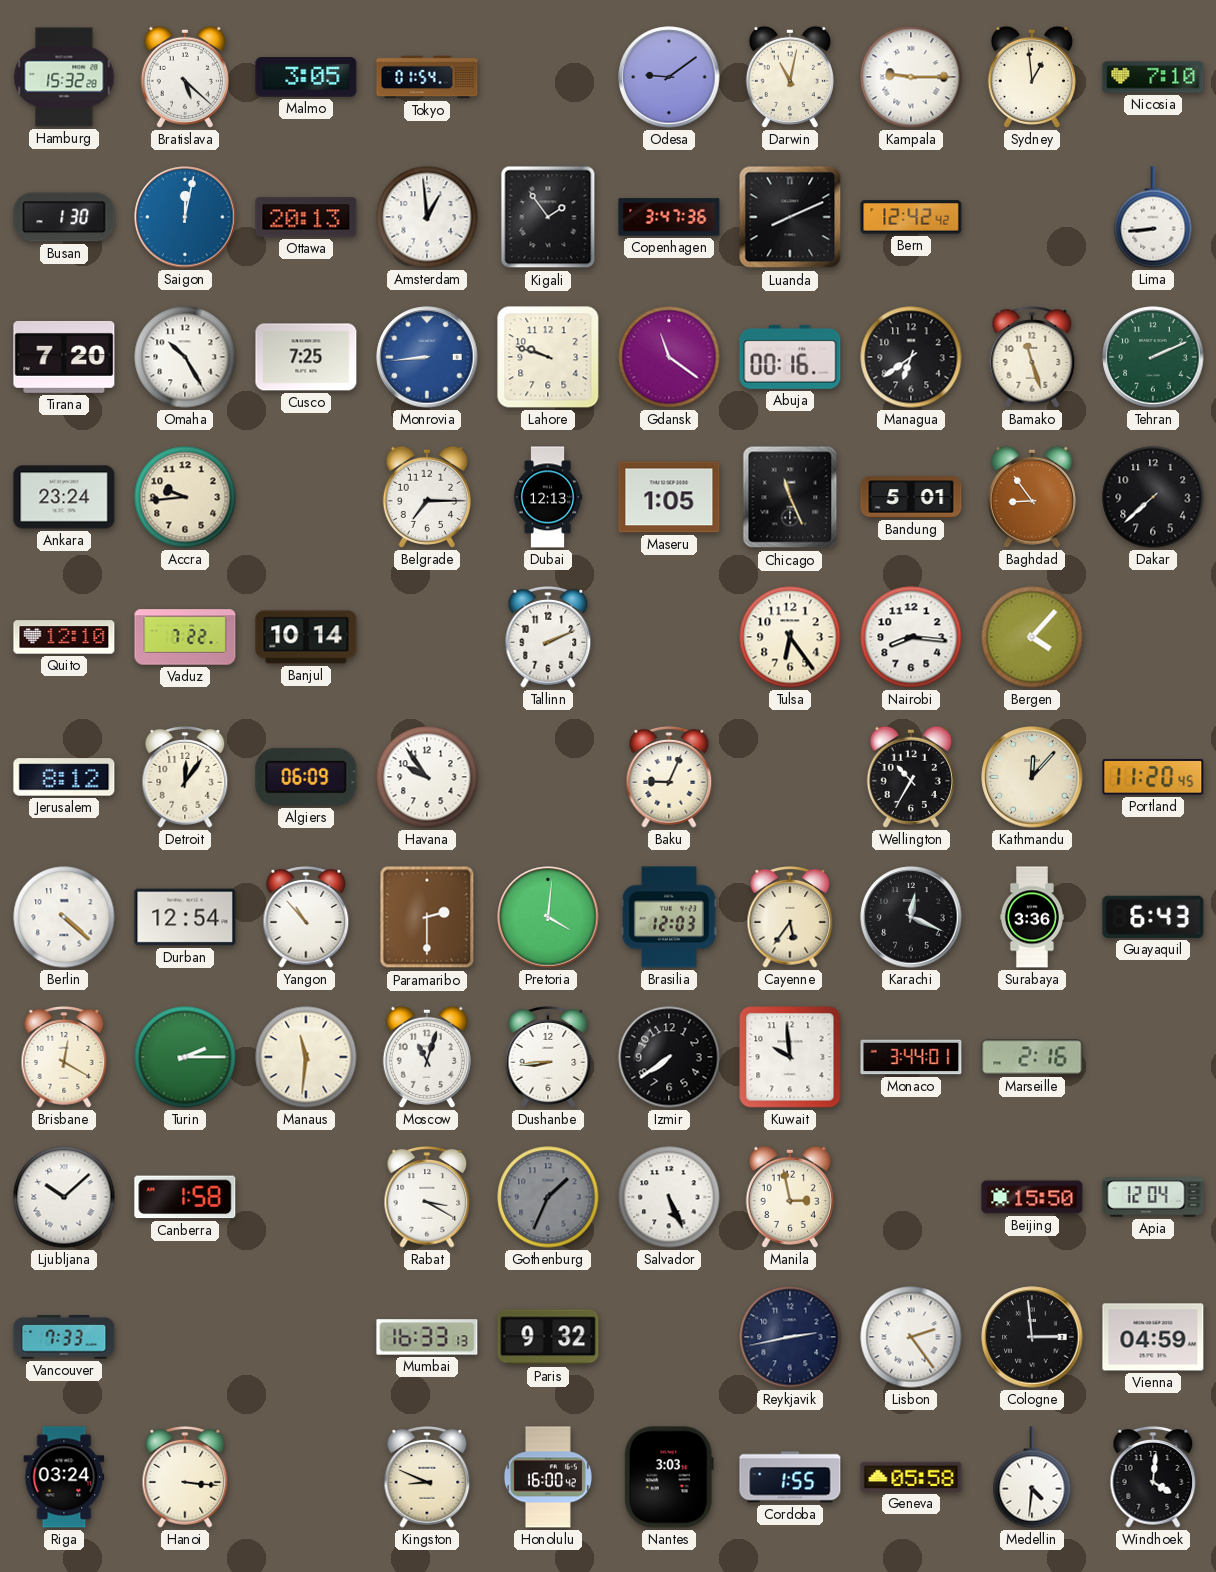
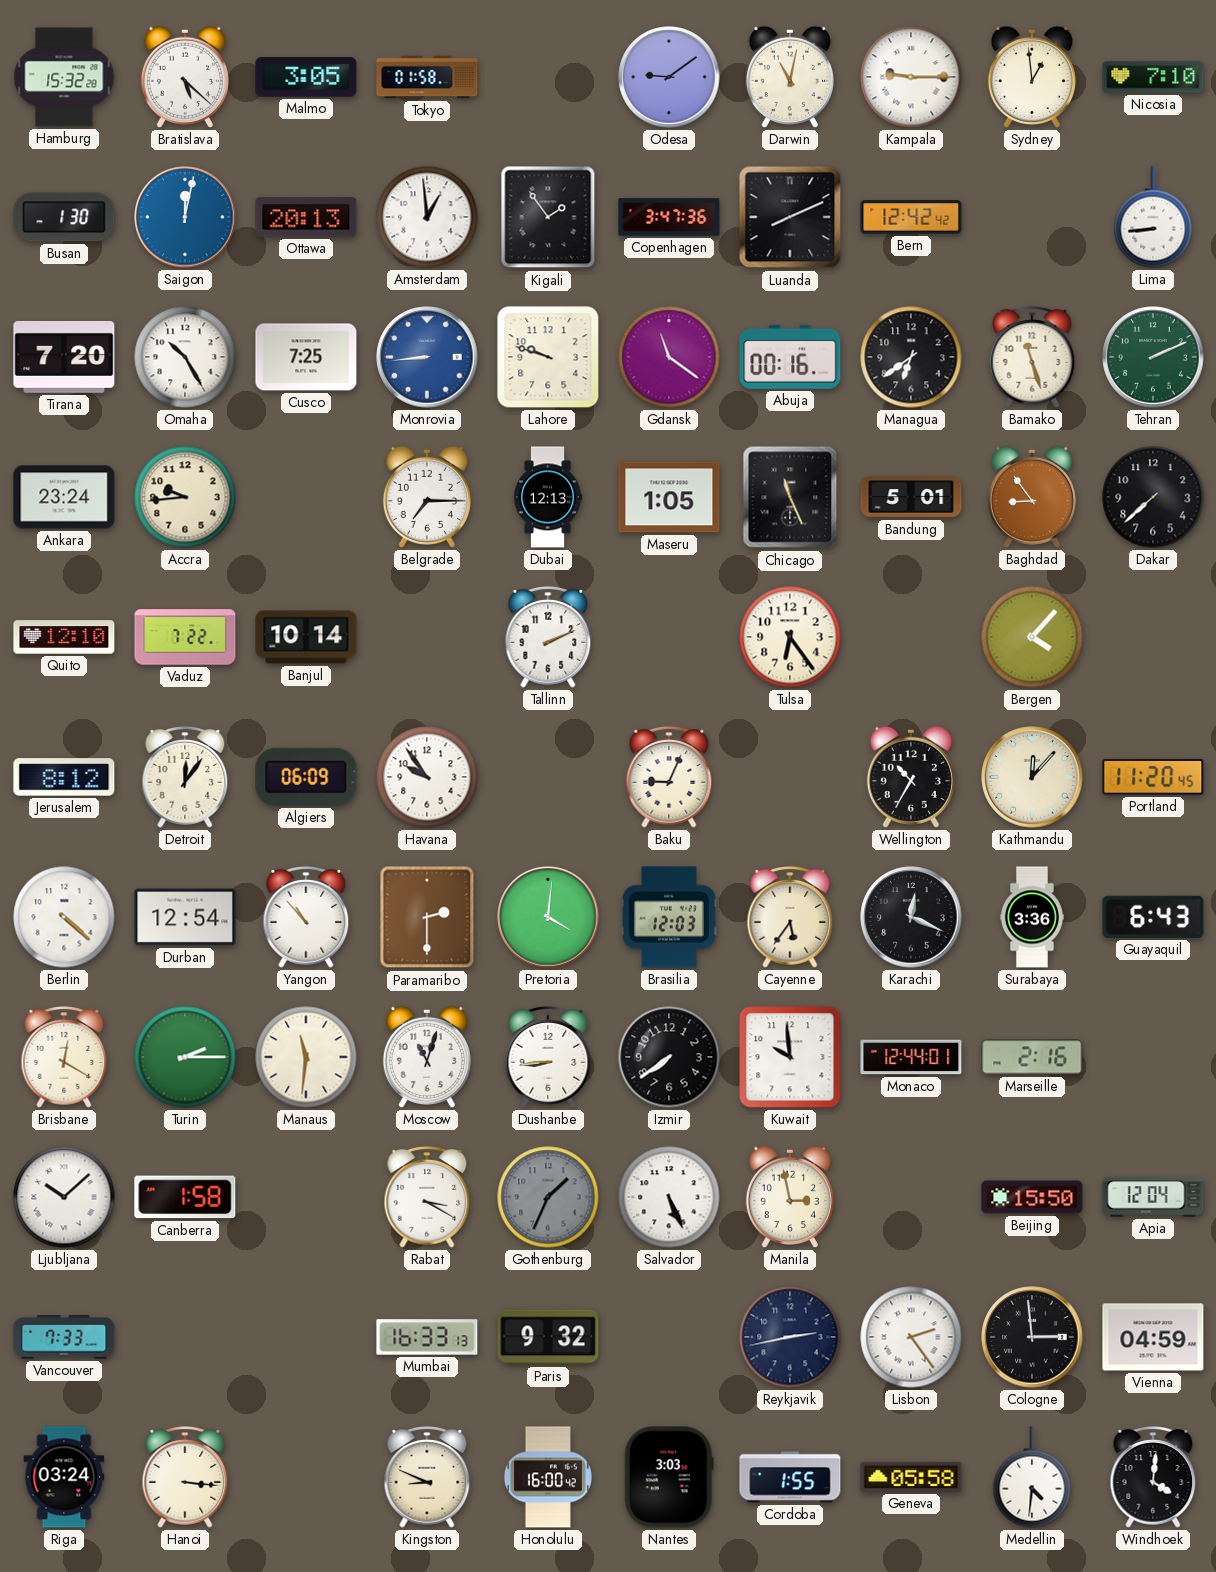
Tokyo: 01:54 -> 01:58
Nairobi: 8:16 -> none
Monaco: 3:44 -> 12:44
